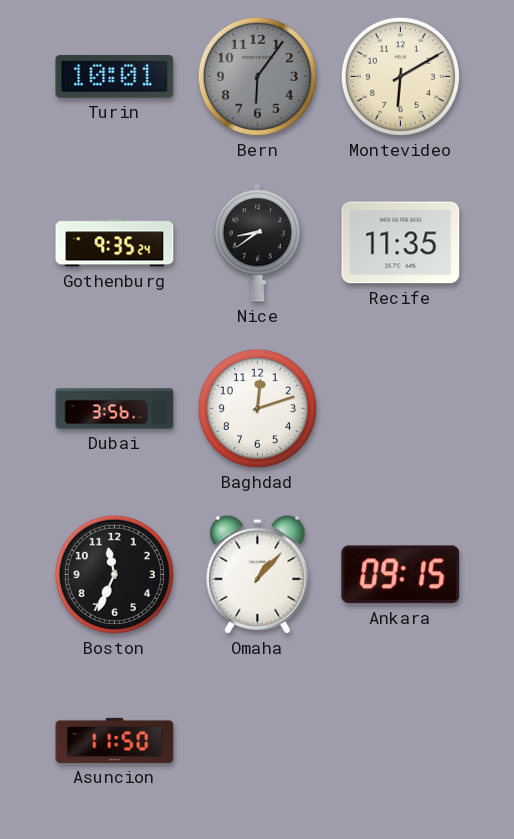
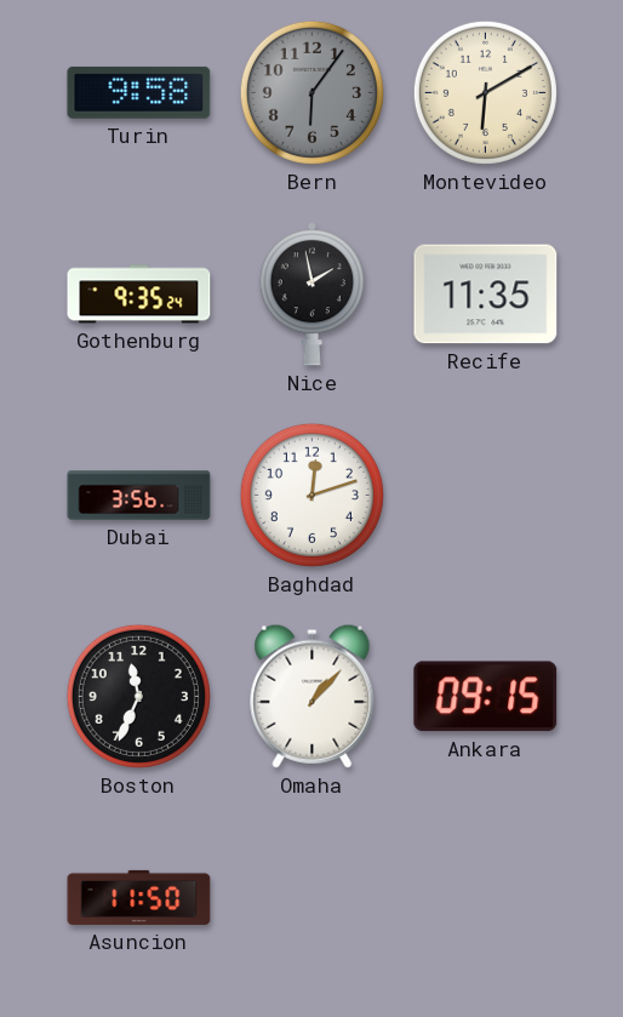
Turin: 10:01 -> 9:58
Nice: 8:39 -> 1:58
